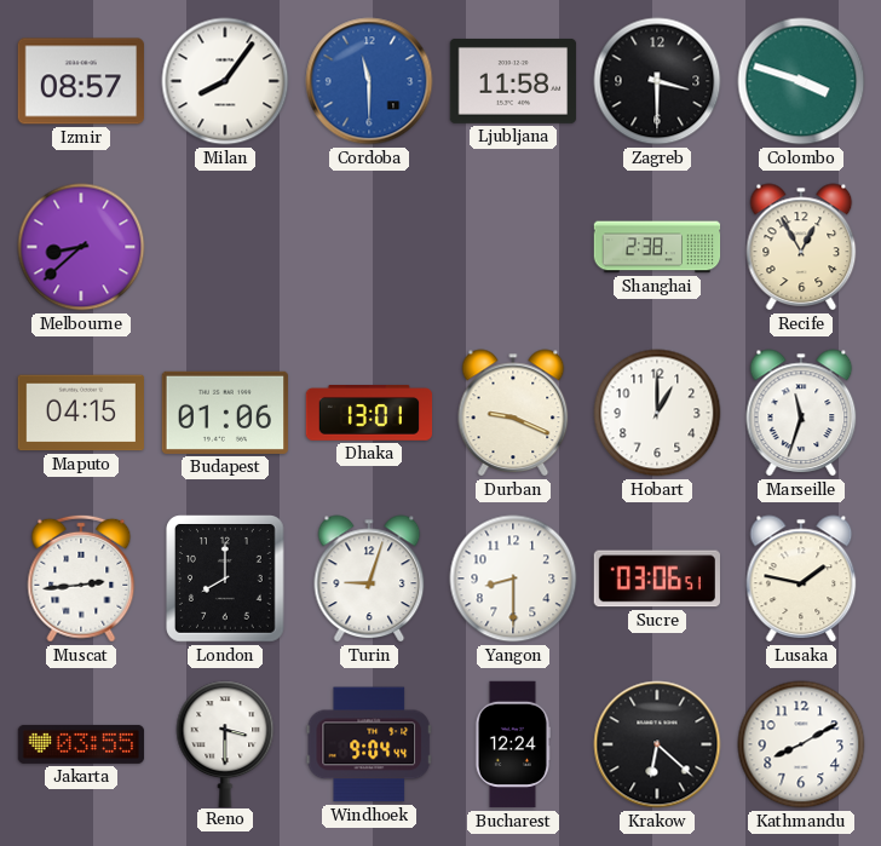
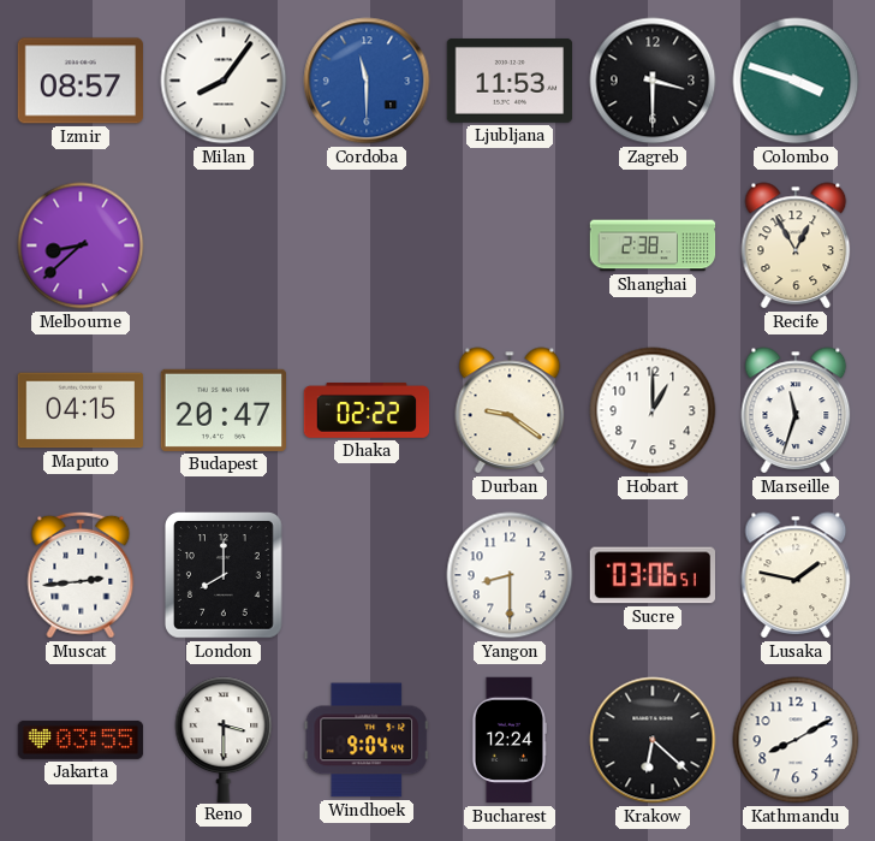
Ljubljana: 11:58 -> 11:53
Budapest: 01:06 -> 20:47
Dhaka: 13:01 -> 02:22
Durban: 9:19 -> 9:21
Turin: 9:03 -> none
